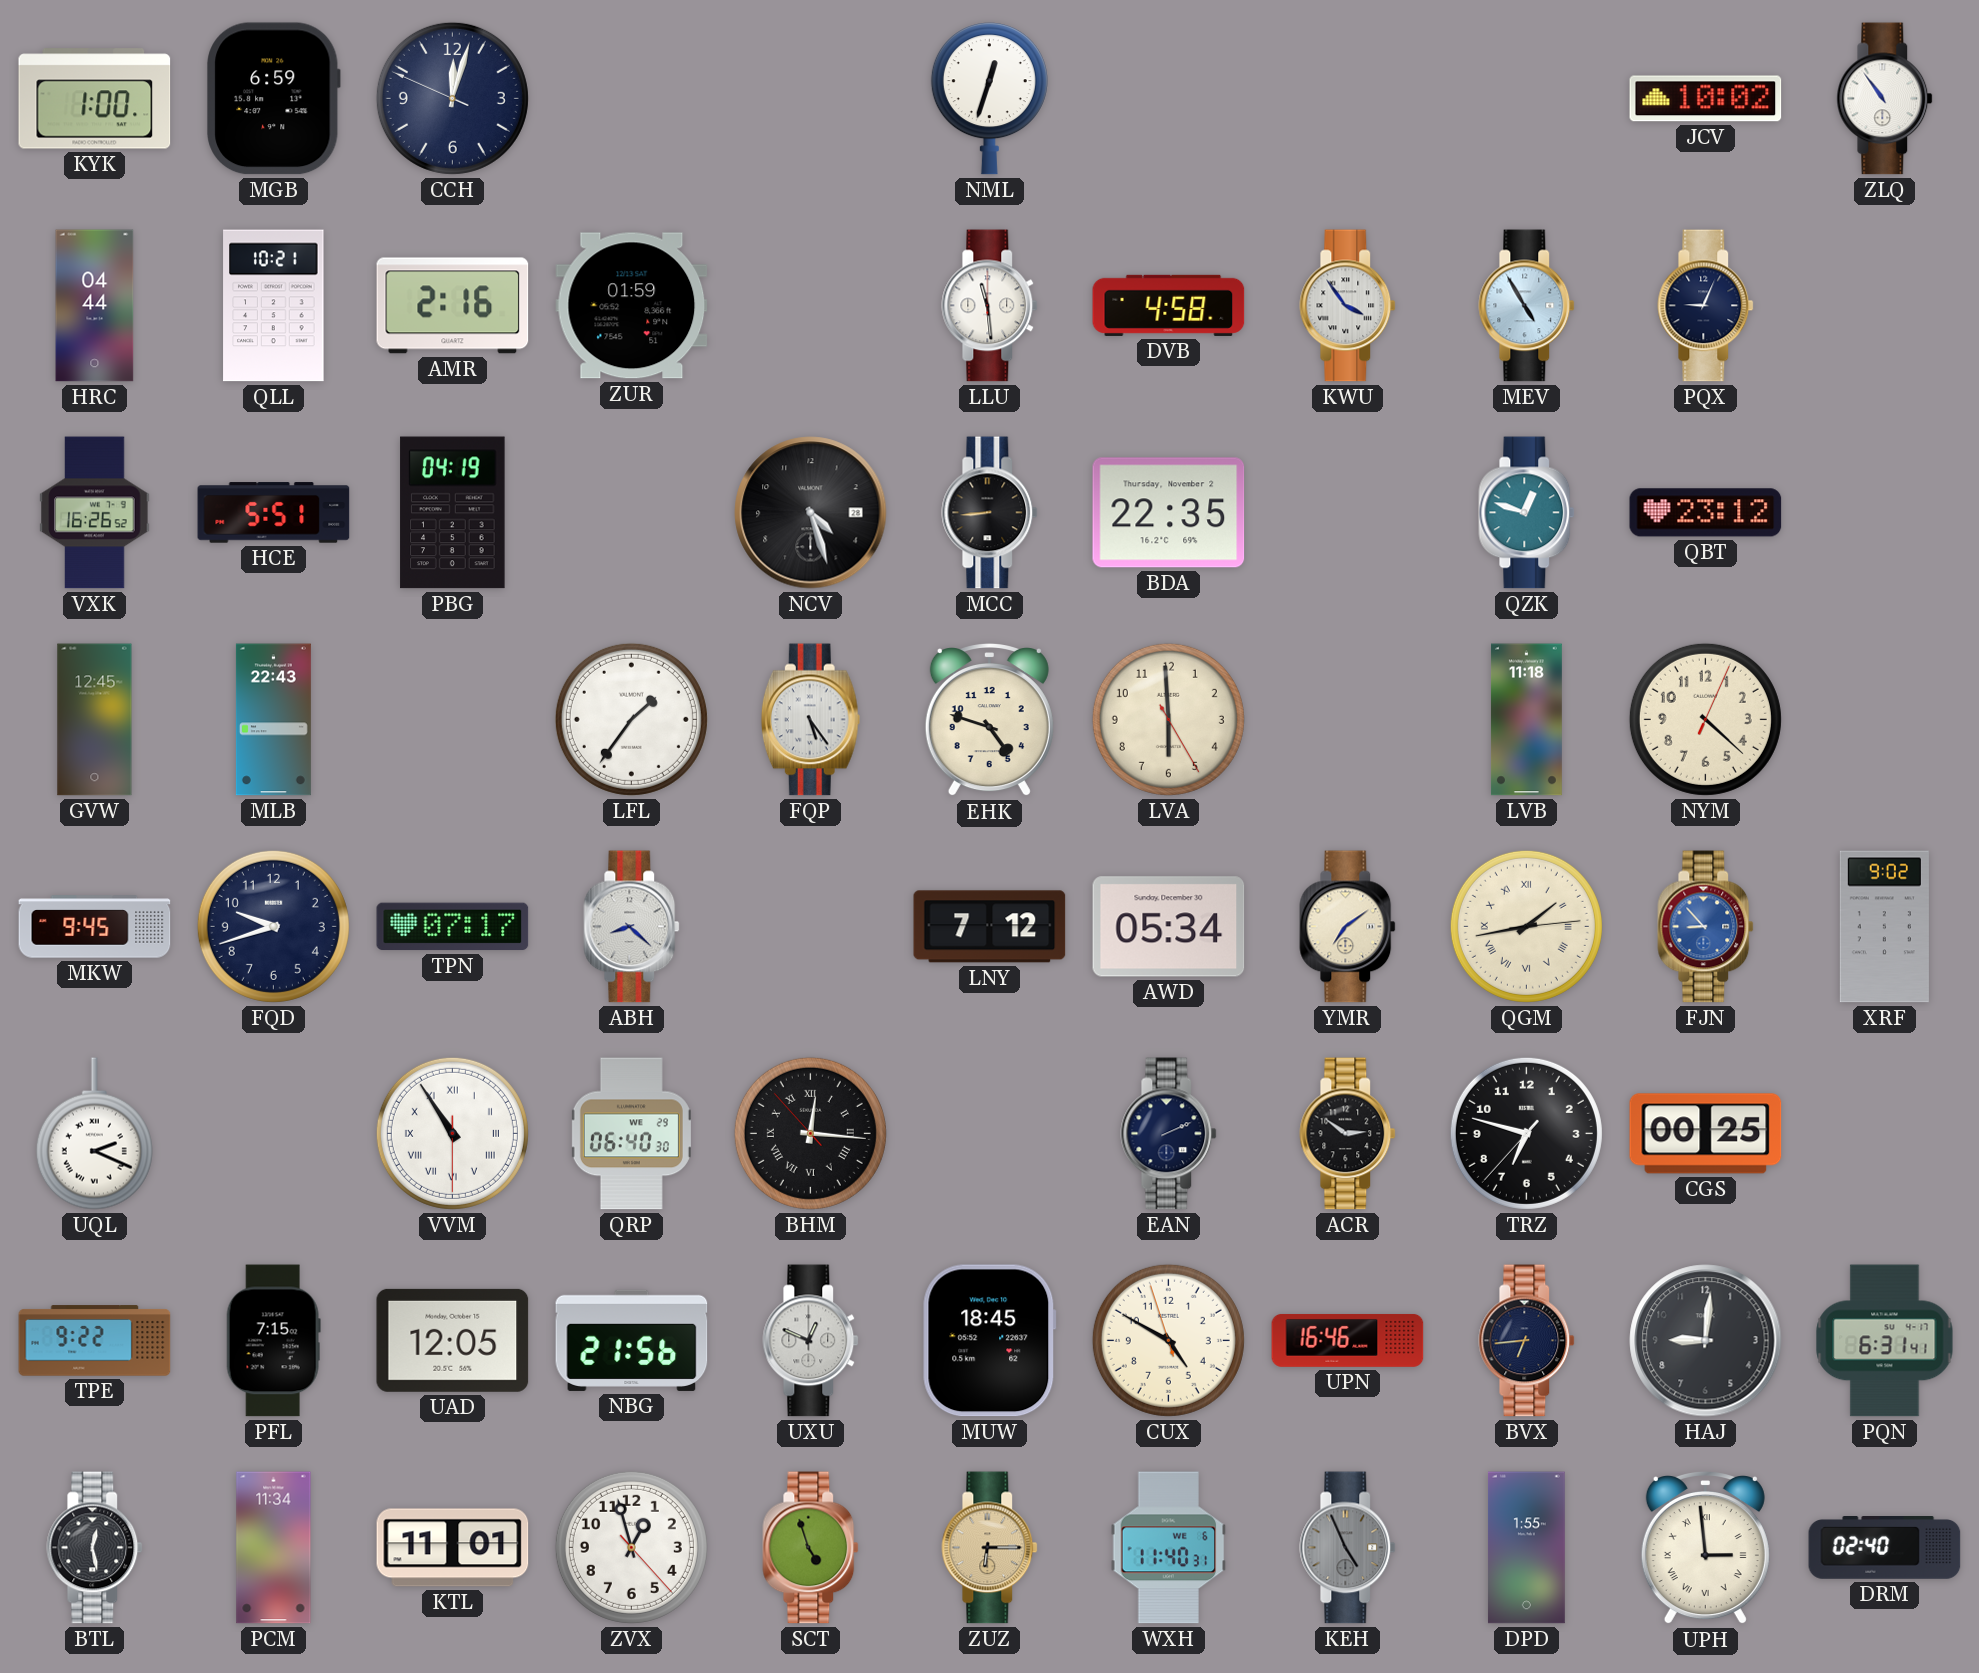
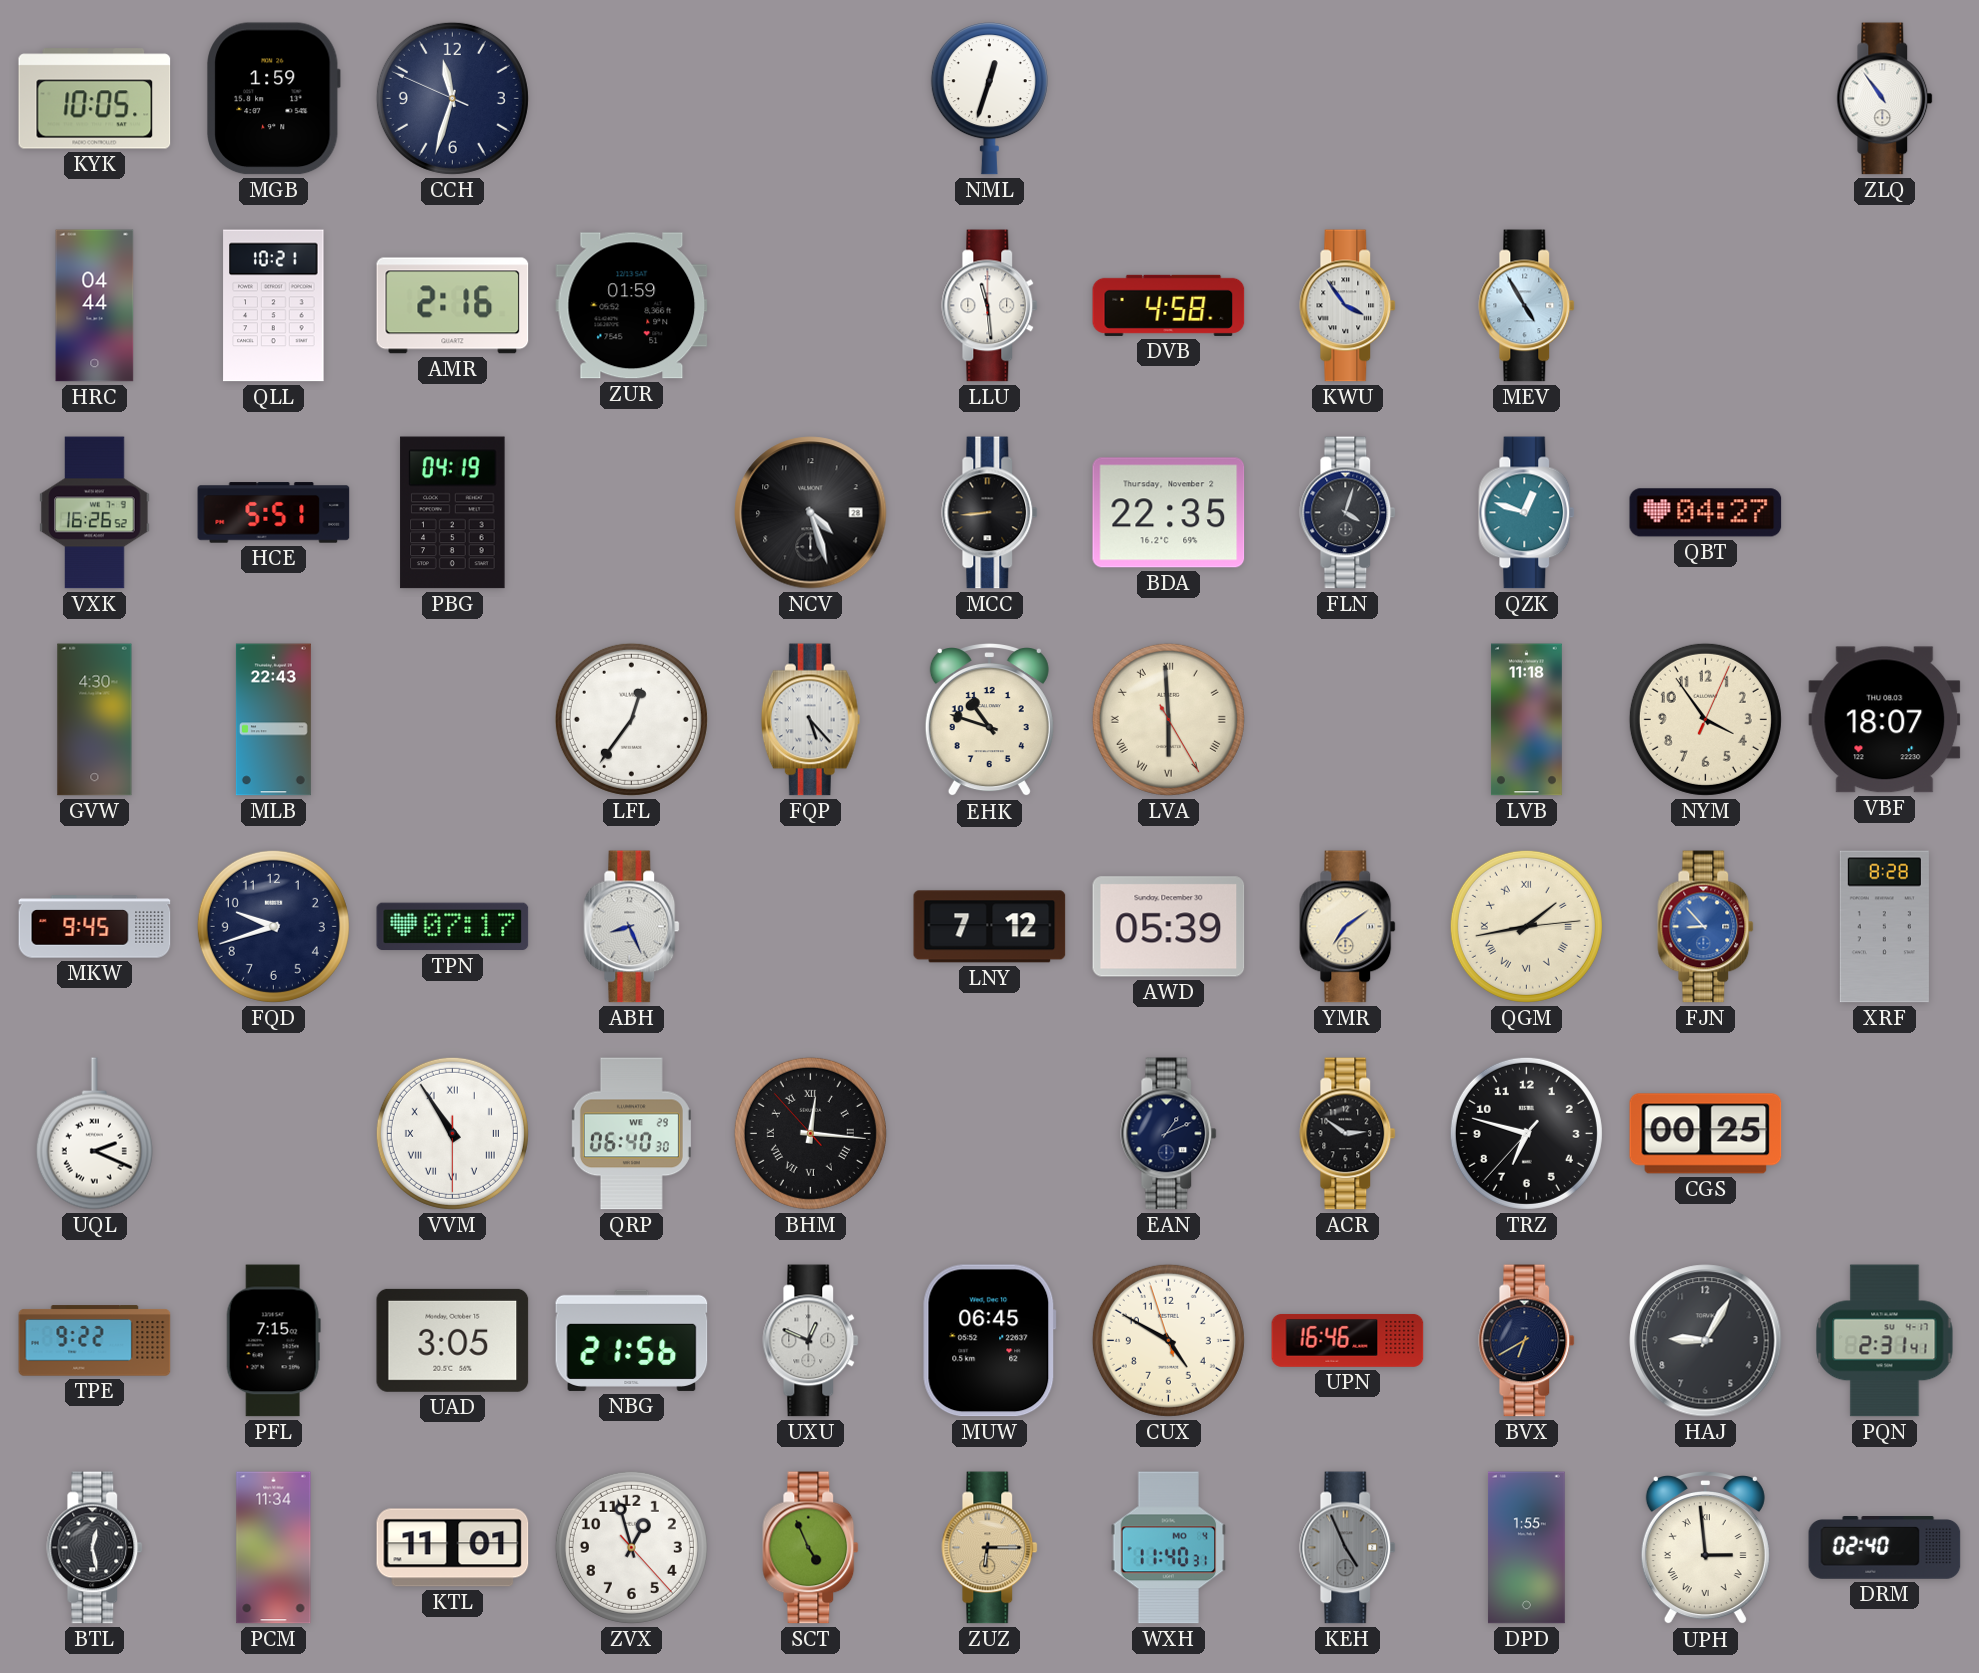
KYK: 1:00 -> 10:05
MGB: 6:59 -> 1:59
CCH: 12:02 -> 11:32
JCV: 10:02 -> none
PQX: 9:04 -> none
FLN: none -> 4:03
QBT: 23:12 -> 04:27
GVW: 12:45 -> 4:30
LFL: 1:36 -> 12:36
FQP: 5:24 -> 5:23
EHK: 4:48 -> 10:48
LVA numerals: Arabic -> Roman
NYM: 4:22 -> 3:54
VBF: none -> 18:07
ABH: 8:22 -> 8:26
AWD: 05:34 -> 05:39
XRF: 9:02 -> 8:28
EAN: 2:11 -> 1:11
UAD: 12:05 -> 3:05
MUW: 18:45 -> 06:45
BVX: 6:44 -> 6:40
HAJ: 9:01 -> 9:05
PQN: 6:31 -> 2:31
SCT: 4:57 -> 4:56
WXH date: WE 6 -> MO 4
